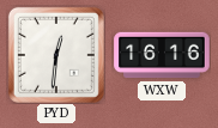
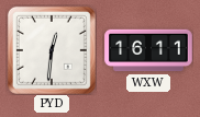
WXW: 16:16 -> 16:11
